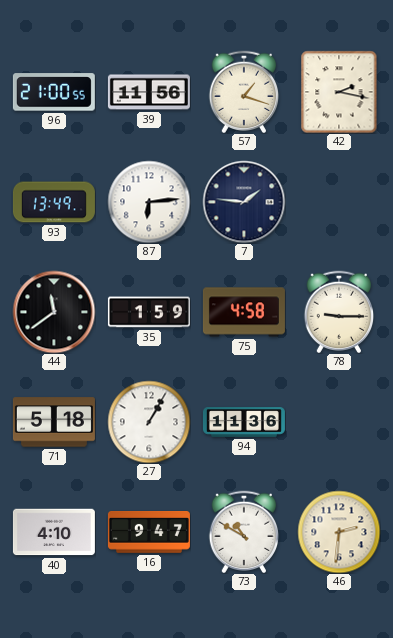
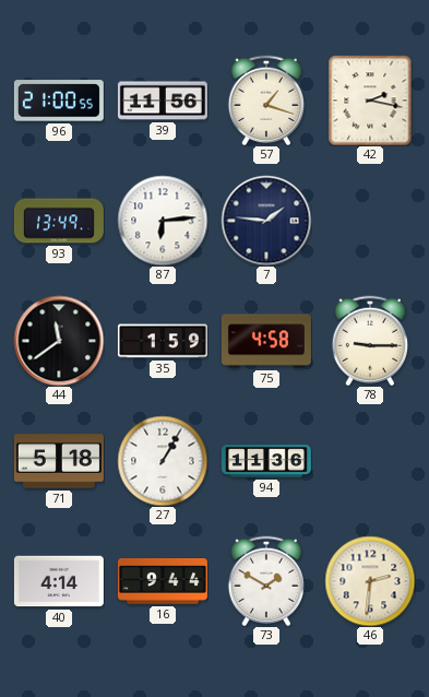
40: 4:10 -> 4:14
16: 9:47 -> 9:44
73: 10:50 -> 1:50
